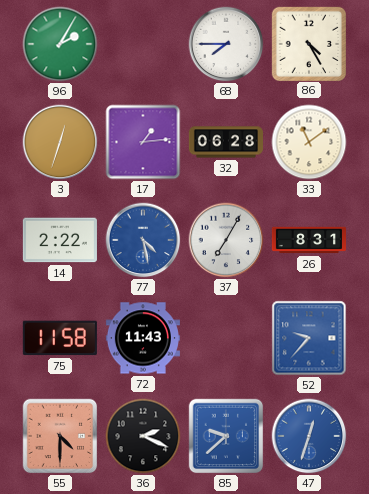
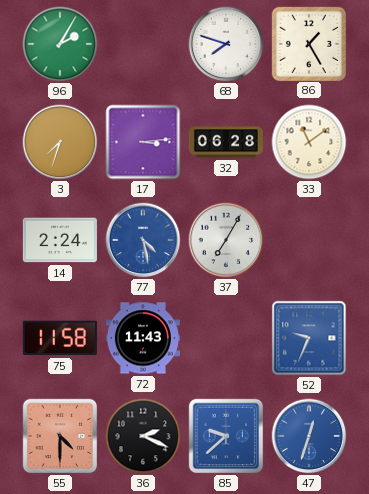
68: 7:45 -> 7:48
86: 4:25 -> 1:25
3: 12:33 -> 7:33
17: 1:14 -> 3:14
14: 2:22 -> 2:24
26: 8:31 -> none
52: 9:37 -> 9:34
